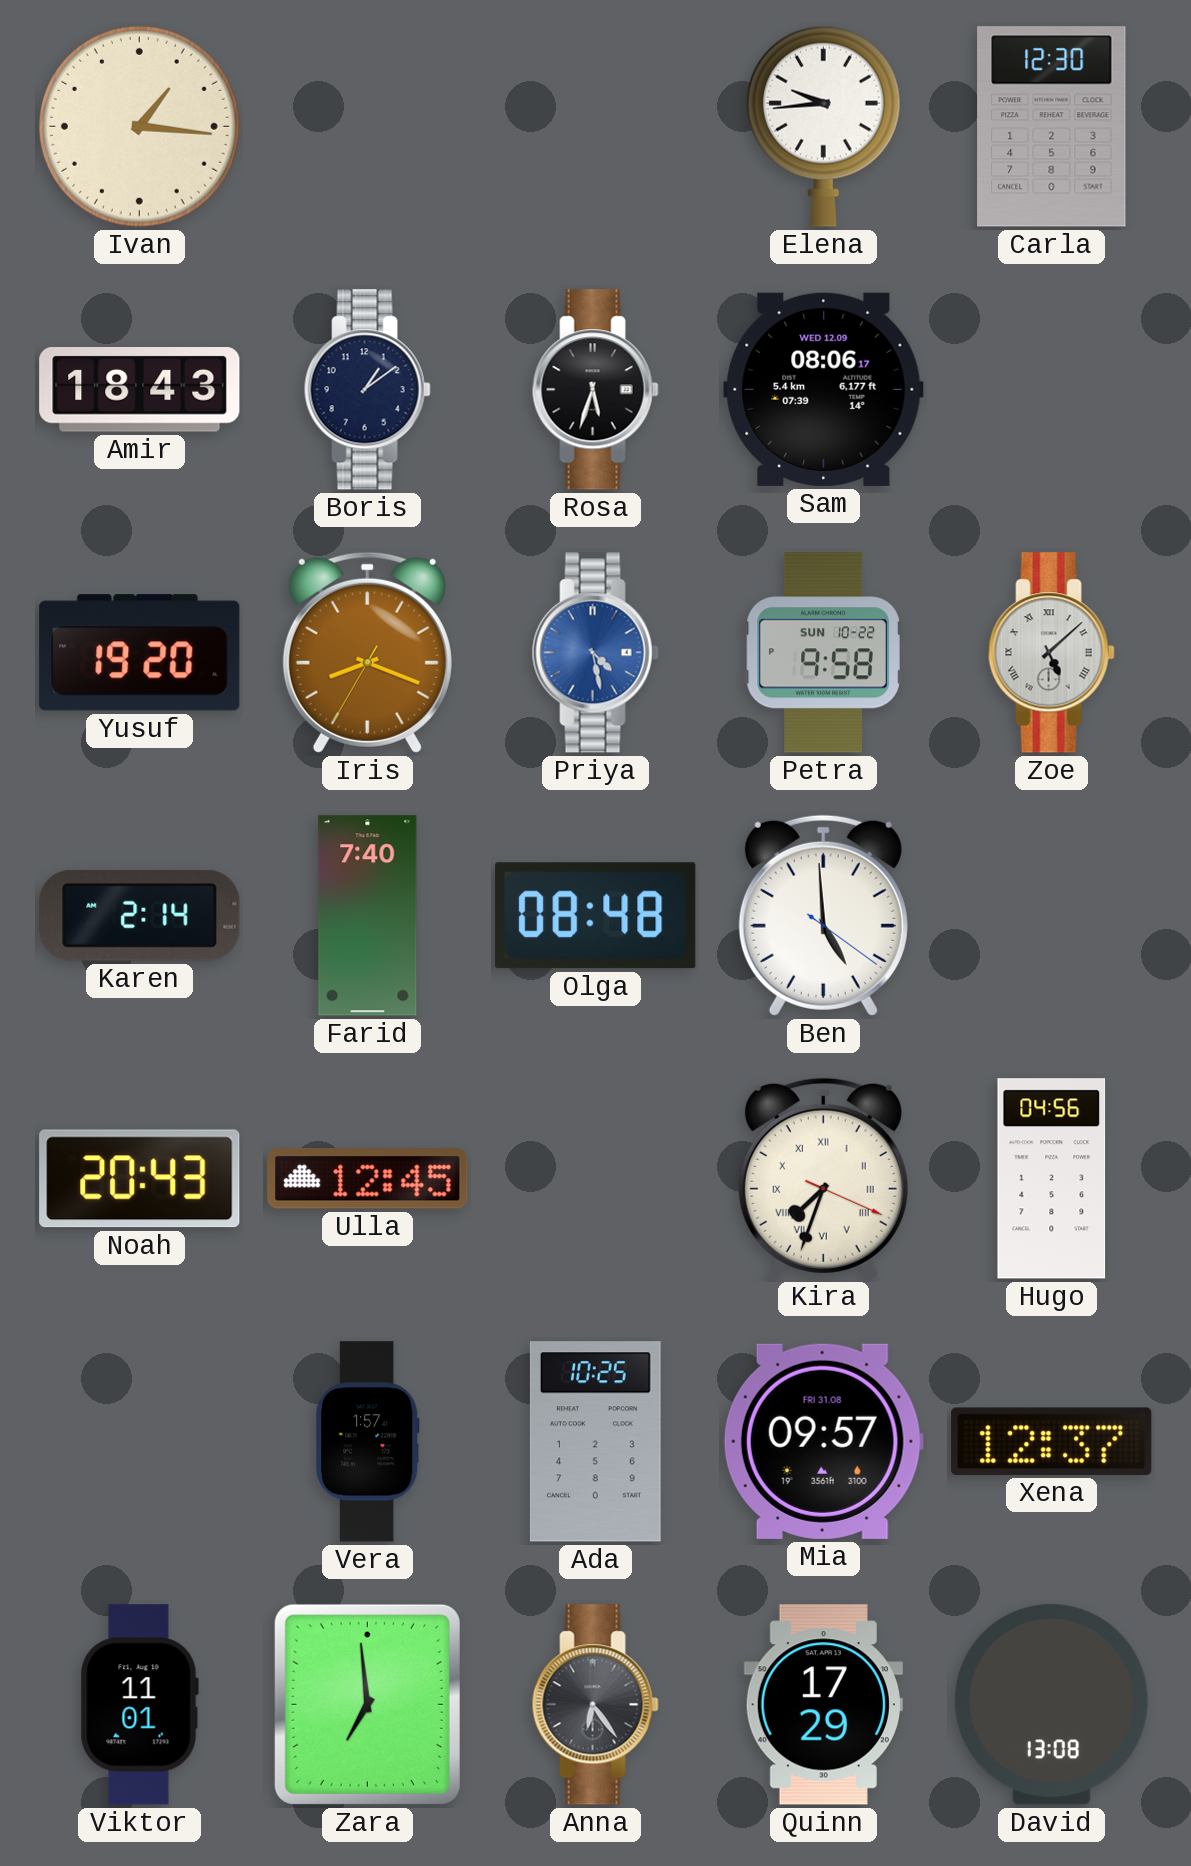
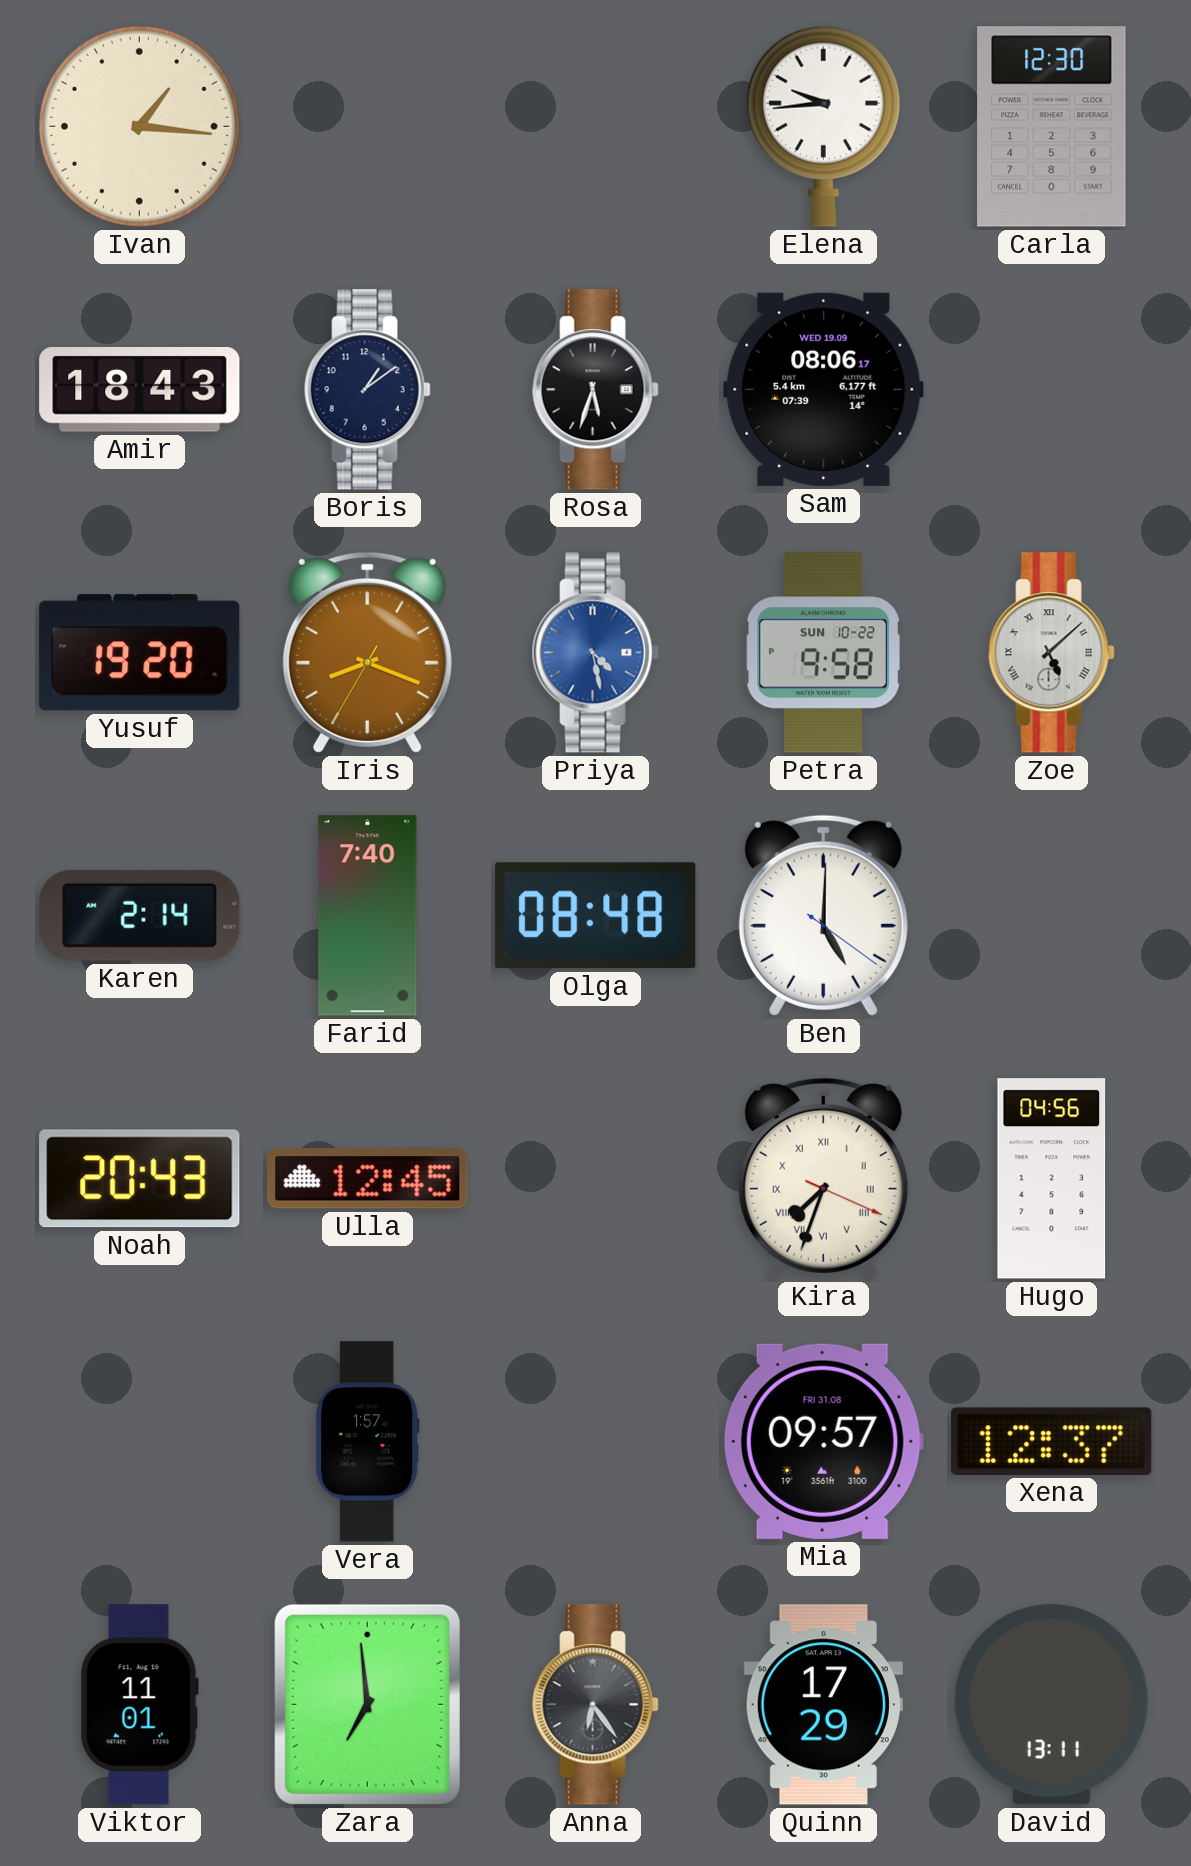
Sam date: WED 12.09 -> WED 19.09
Ben: 4:59 -> 5:00
Ada: 10:25 -> none
David: 13:08 -> 13:11
